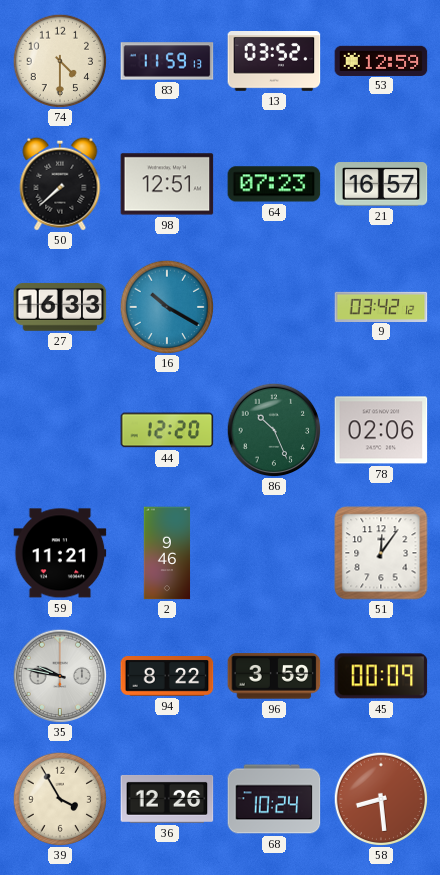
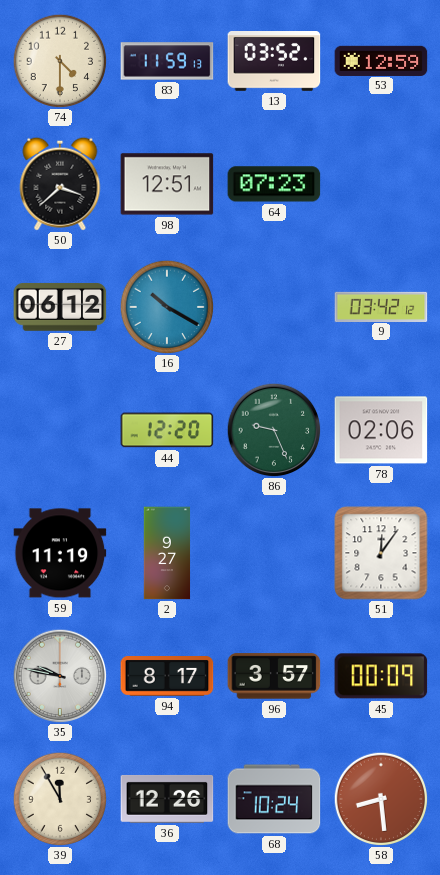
50: 7:38 -> 3:38
21: 16:57 -> none
27: 16:33 -> 06:12
86: 10:26 -> 9:26
59: 11:21 -> 11:19
2: 9:46 -> 9:27
94: 8:22 -> 8:17
96: 3:59 -> 3:57
39: 3:55 -> 11:55
